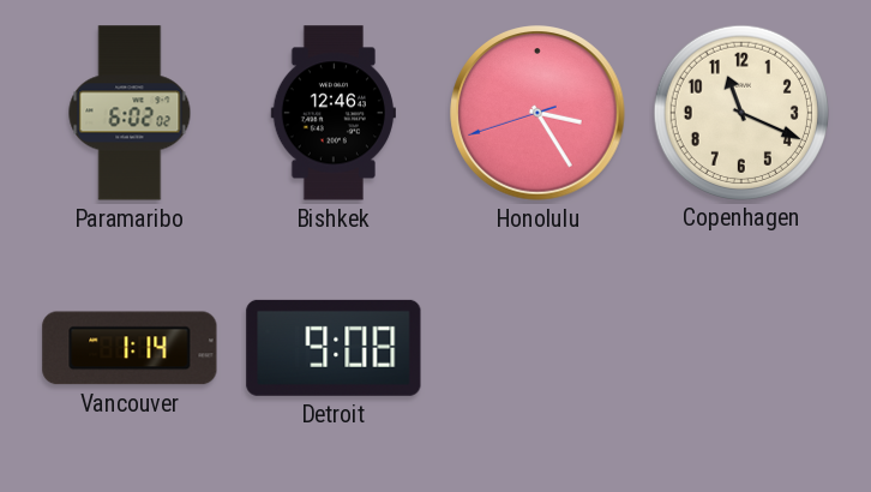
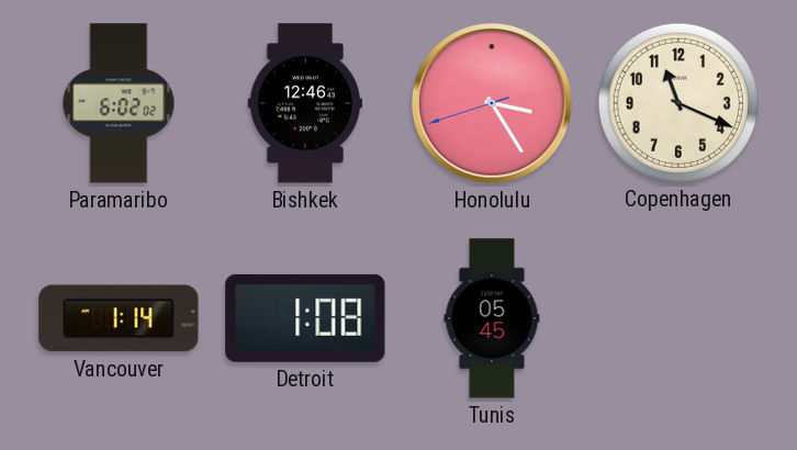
Detroit: 9:08 -> 1:08
Tunis: none -> 05:45
